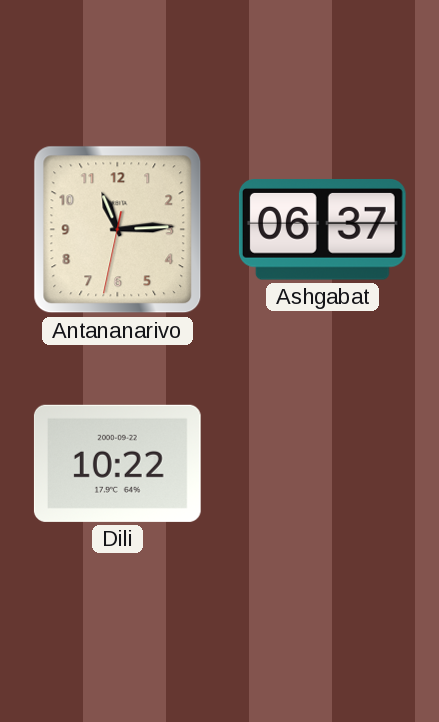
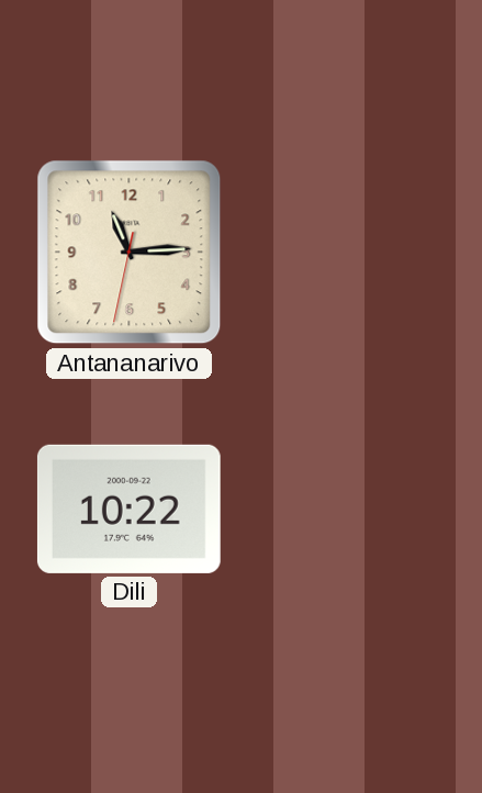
Ashgabat: 06:37 -> none
